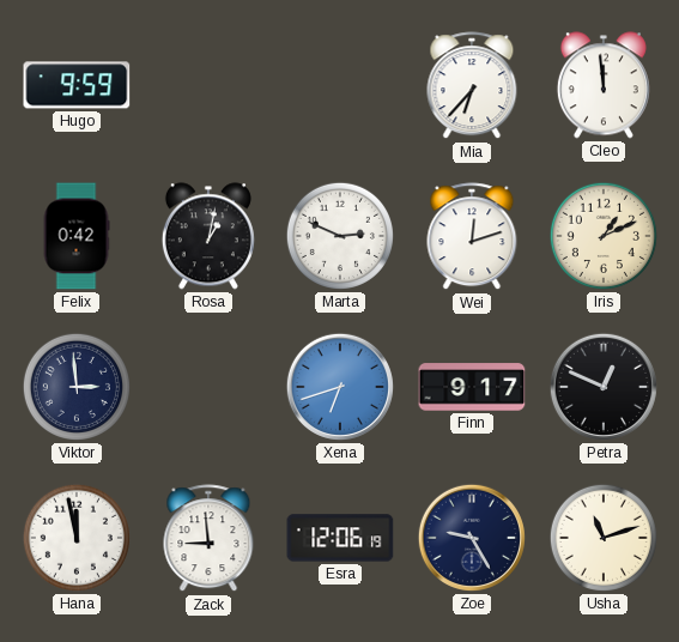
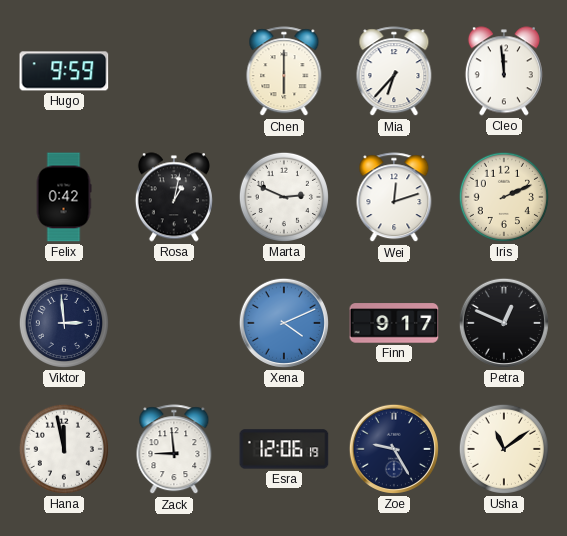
Chen: none -> 6:00
Iris: 1:11 -> 2:11
Xena: 6:42 -> 4:11
Usha: 11:12 -> 11:09
